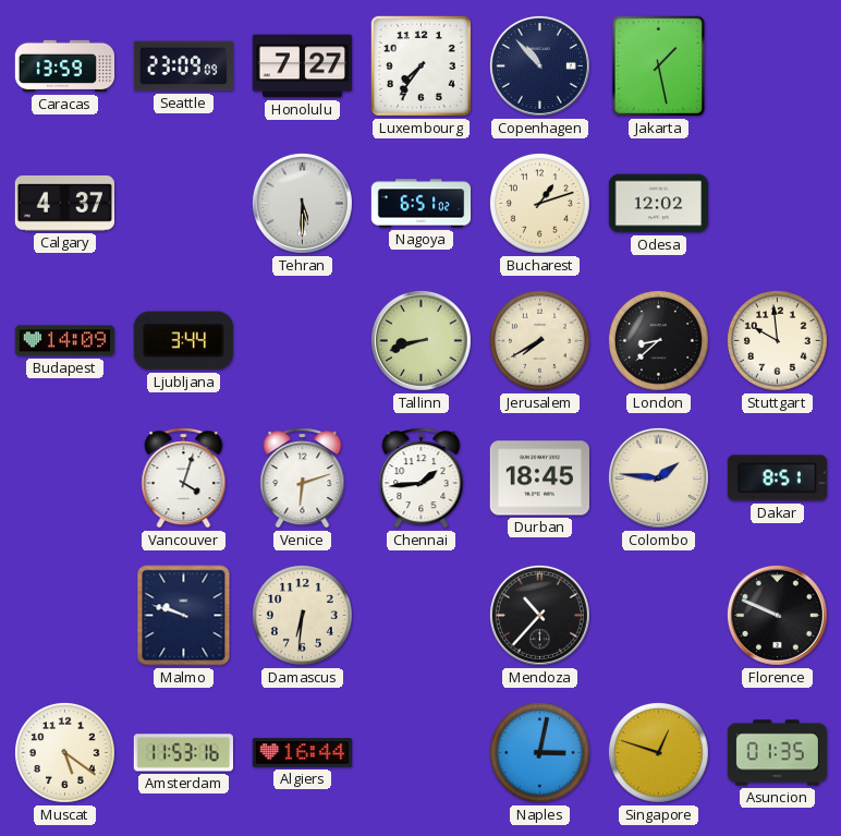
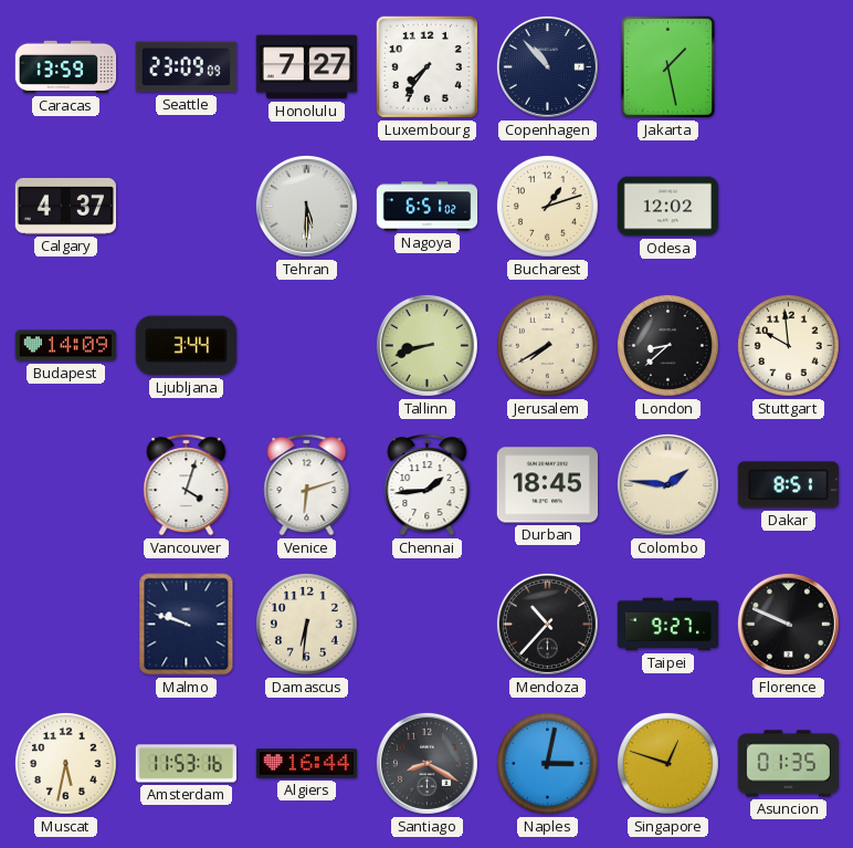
Taipei: none -> 9:27
Muscat: 5:21 -> 5:32
Santiago: none -> 8:20
